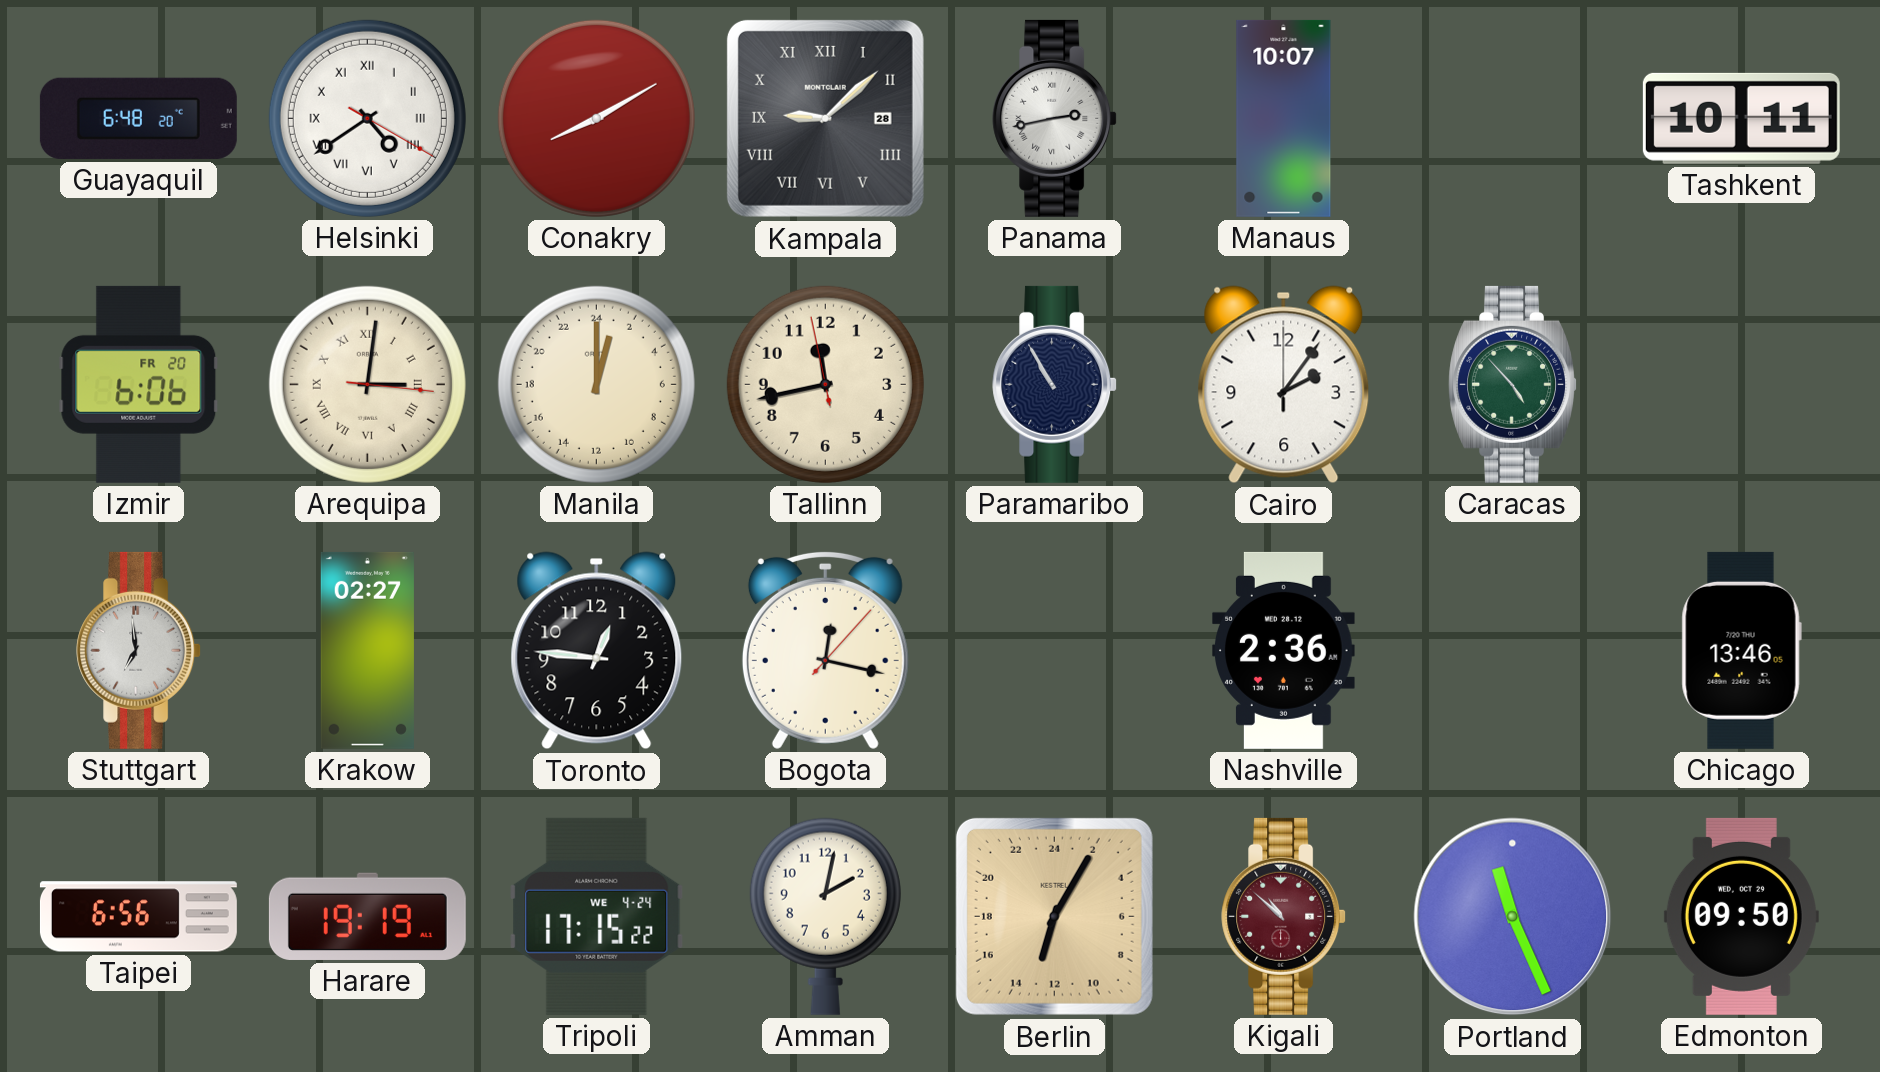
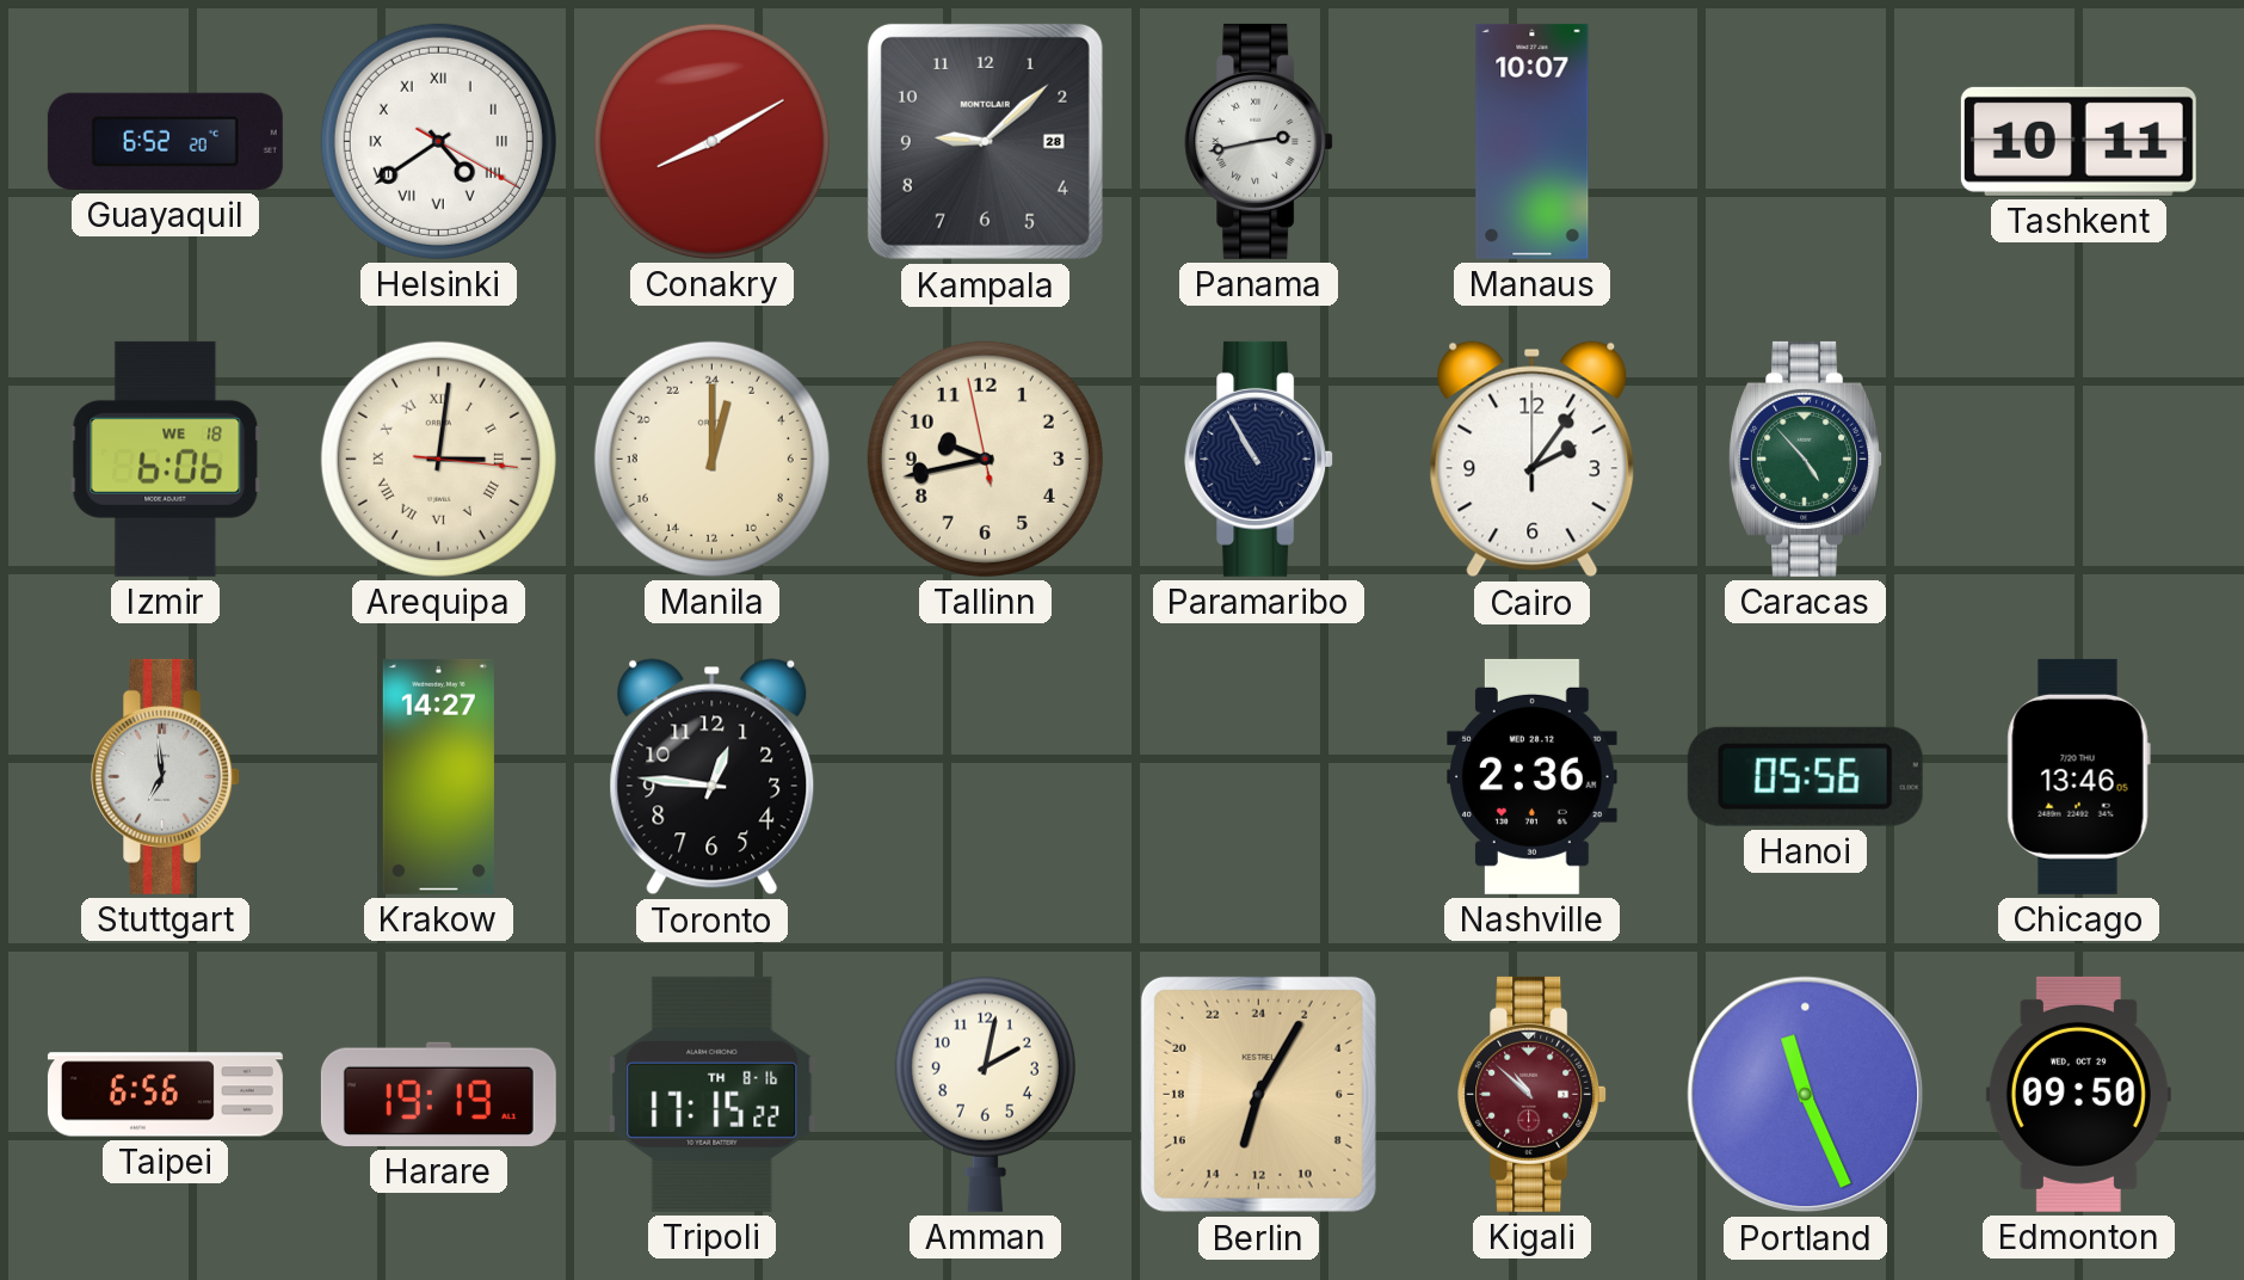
Guayaquil: 6:48 -> 6:52
Kampala numerals: Roman -> Arabic
Izmir date: FR 20 -> WE 18
Tallinn: 11:42 -> 9:42
Krakow: 02:27 -> 14:27
Bogota: 12:17 -> none
Hanoi: none -> 05:56
Tripoli date: WE 4-24 -> TH 8-16
